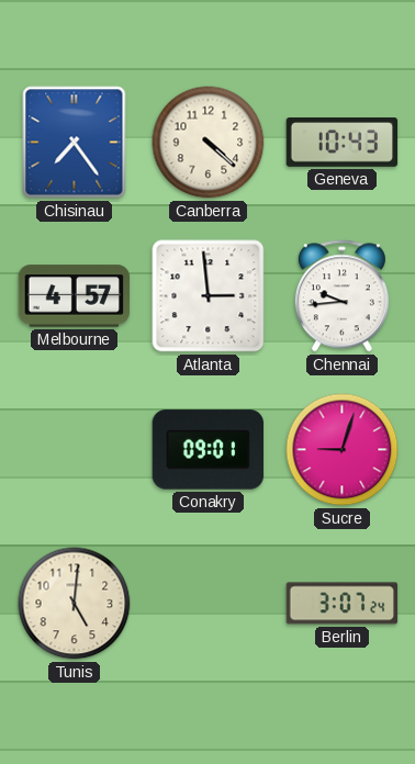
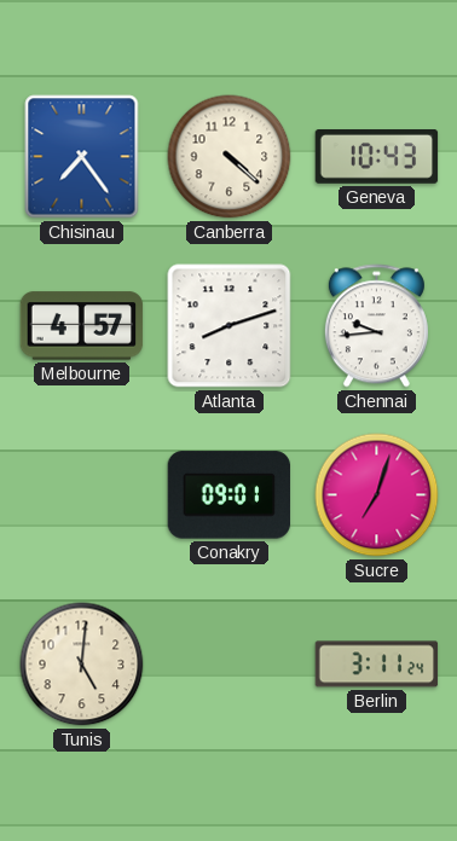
Atlanta: 2:59 -> 8:12
Sucre: 9:03 -> 7:03
Berlin: 3:07 -> 3:11
